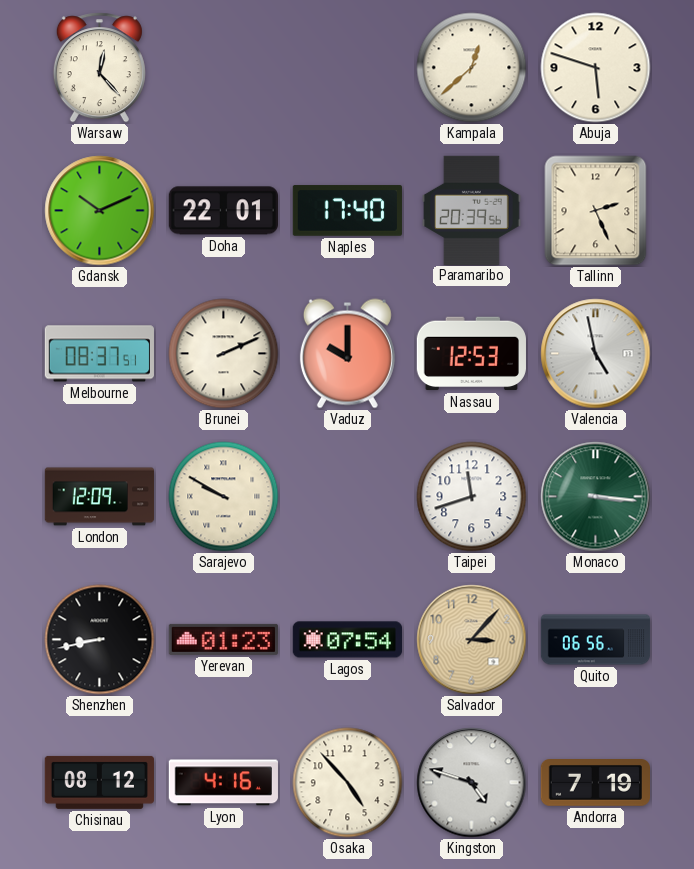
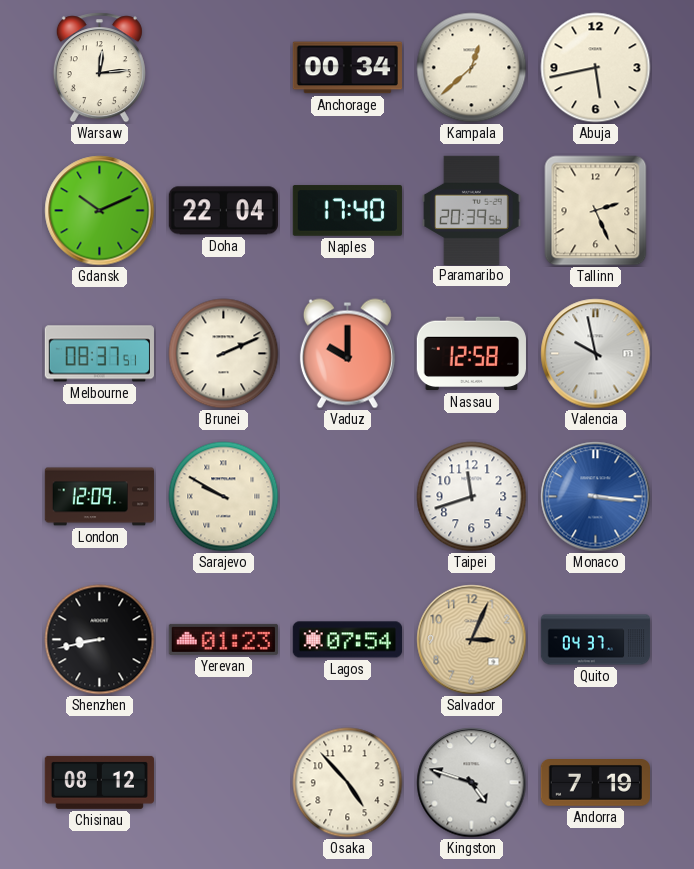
Warsaw: 12:23 -> 12:14
Anchorage: none -> 00:34
Abuja: 5:48 -> 5:43
Doha: 22:01 -> 22:04
Nassau: 12:53 -> 12:58
Valencia: 4:58 -> 9:58
Monaco dial: green -> blue
Salvador: 3:07 -> 3:04
Quito: 06:56 -> 04:37
Lyon: 4:16 -> none
